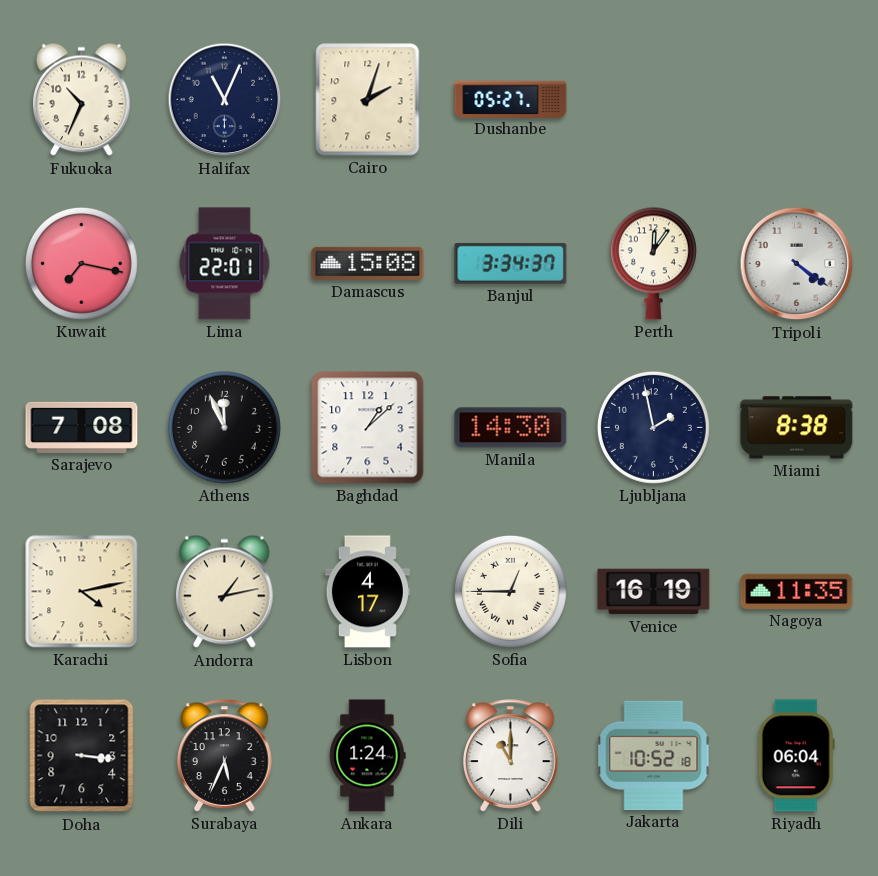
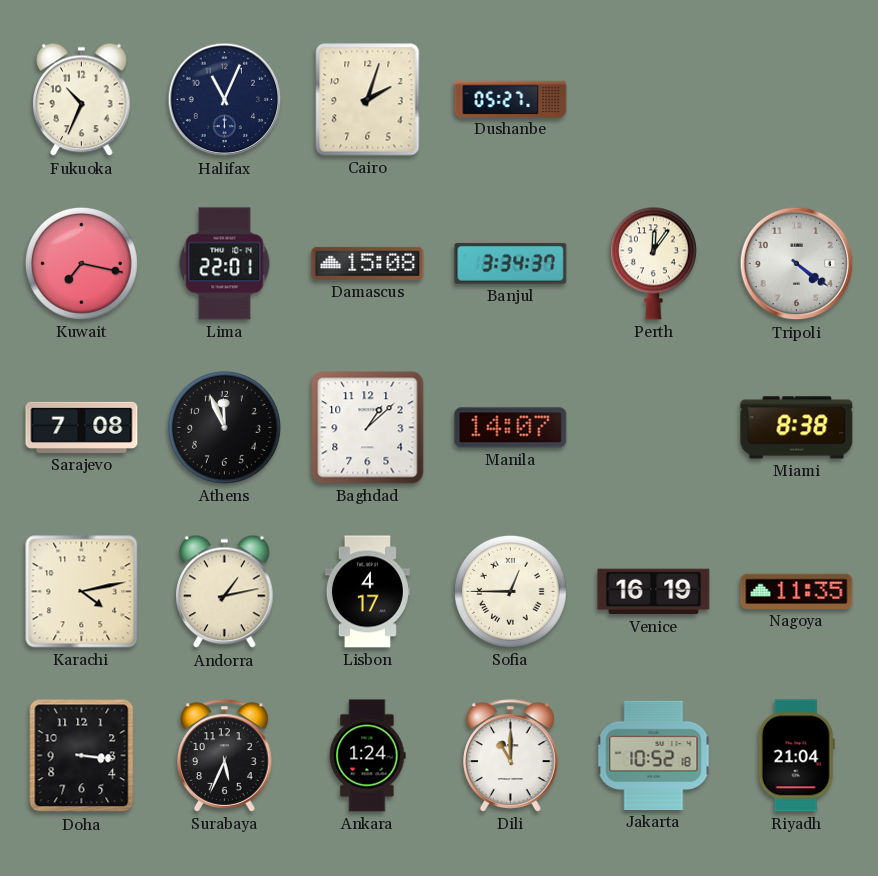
Manila: 14:30 -> 14:07
Ljubljana: 1:58 -> none
Riyadh: 06:04 -> 21:04
